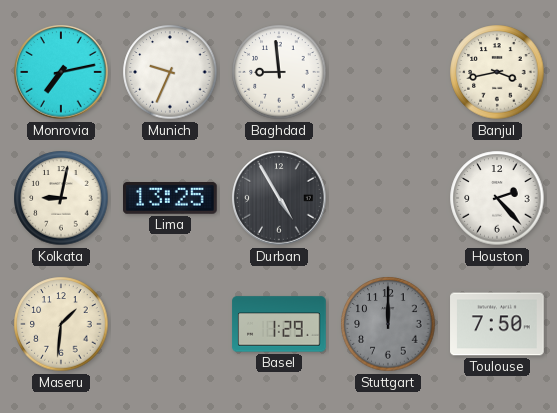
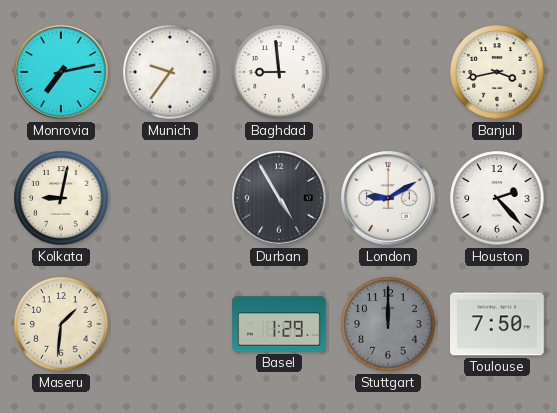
Munich: 9:34 -> 9:36
Lima: 13:25 -> none
London: none -> 9:10
